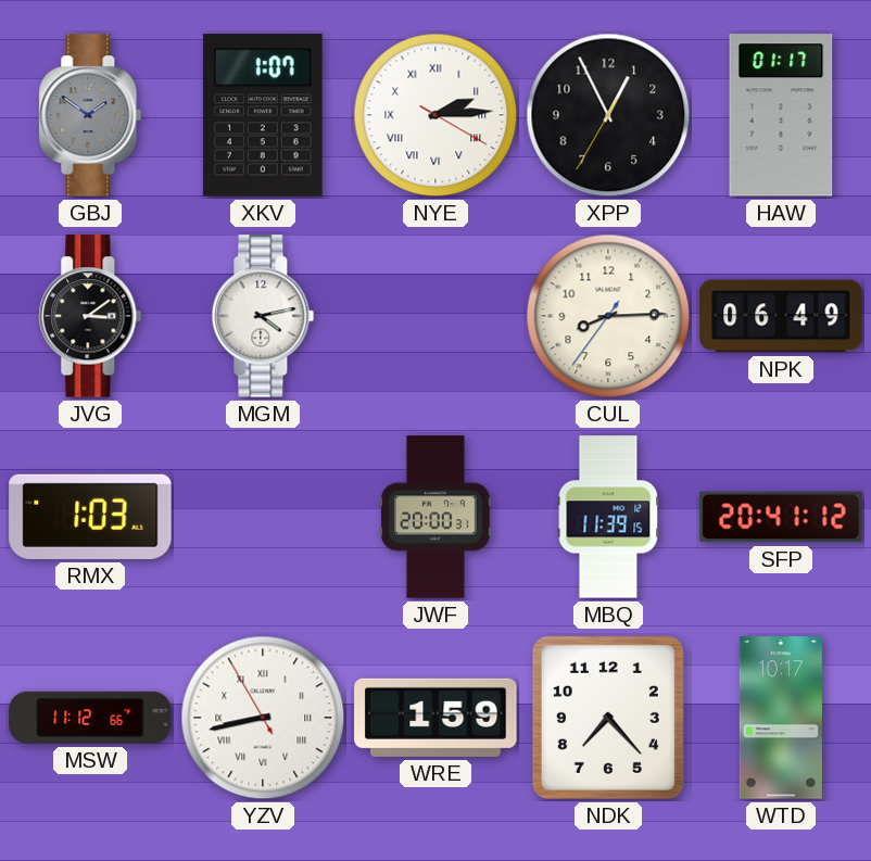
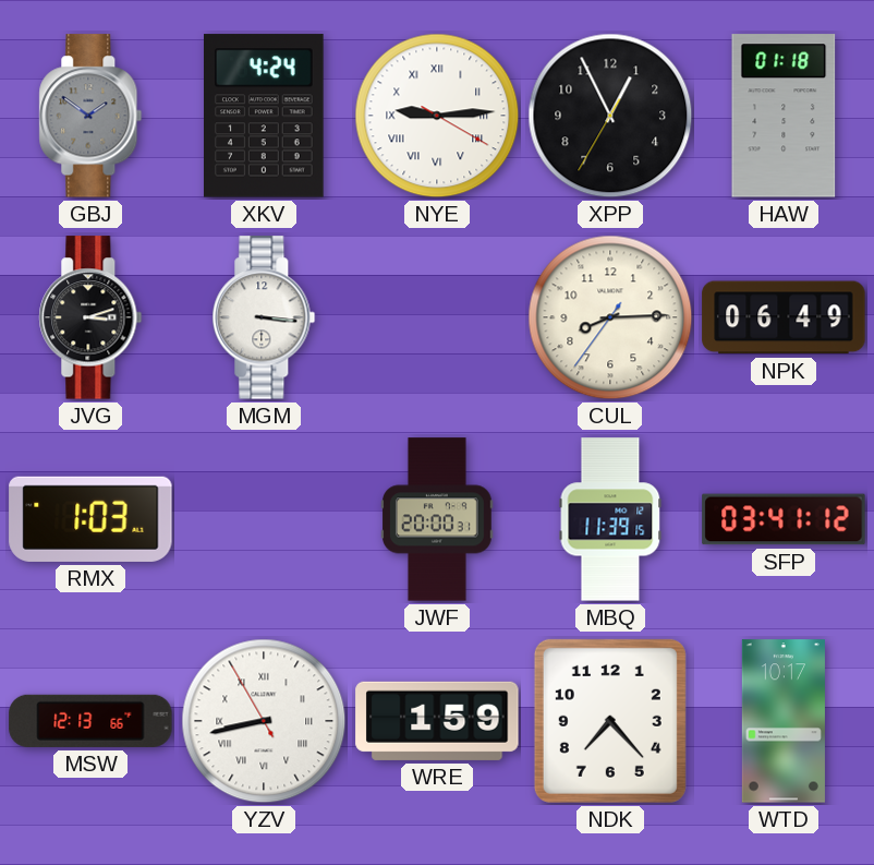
XKV: 1:07 -> 4:24
NYE: 2:14 -> 9:14
HAW: 01:17 -> 01:18
JVG: 3:09 -> 3:12
MGM: 4:13 -> 3:16
SFP: 20:41 -> 03:41
MSW: 11:12 -> 12:13
